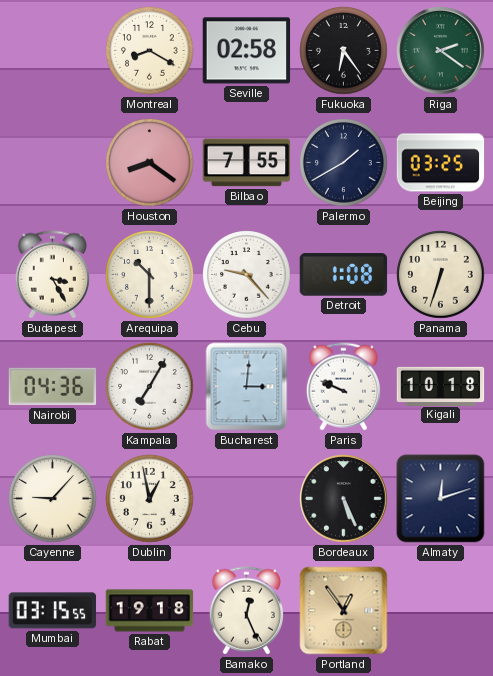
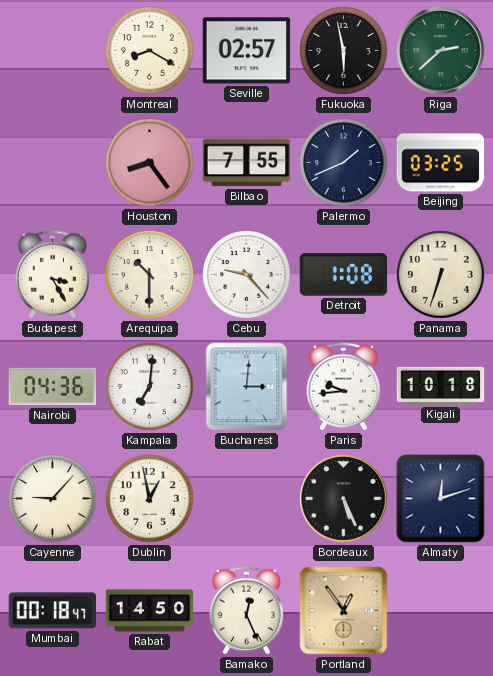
Seville: 02:58 -> 02:57
Fukuoka: 6:24 -> 5:58
Riga: 2:21 -> 2:38
Houston: 8:21 -> 8:24
Palermo: 1:40 -> 1:41
Kampala: 7:05 -> 7:01
Paris: 9:49 -> 9:44
Mumbai: 03:15 -> 00:18
Rabat: 19:18 -> 14:50
